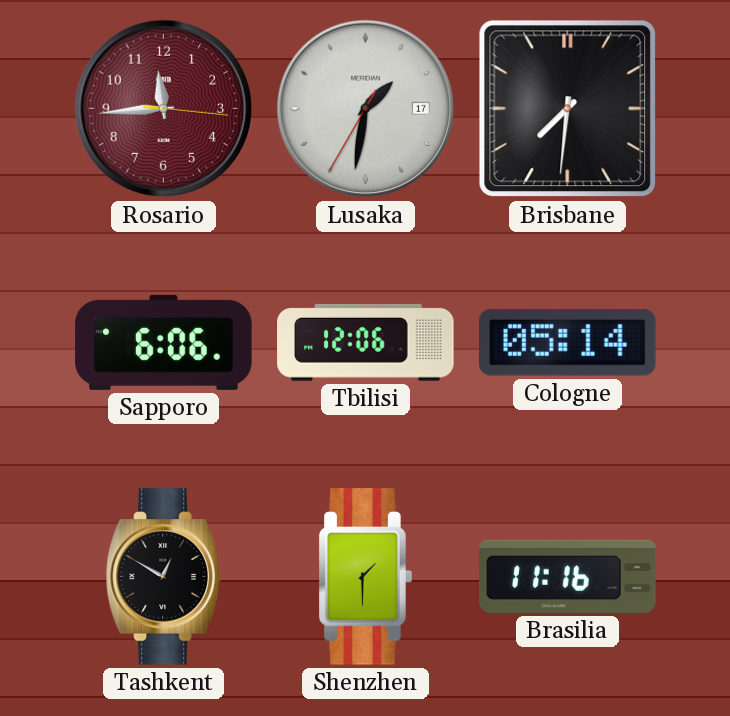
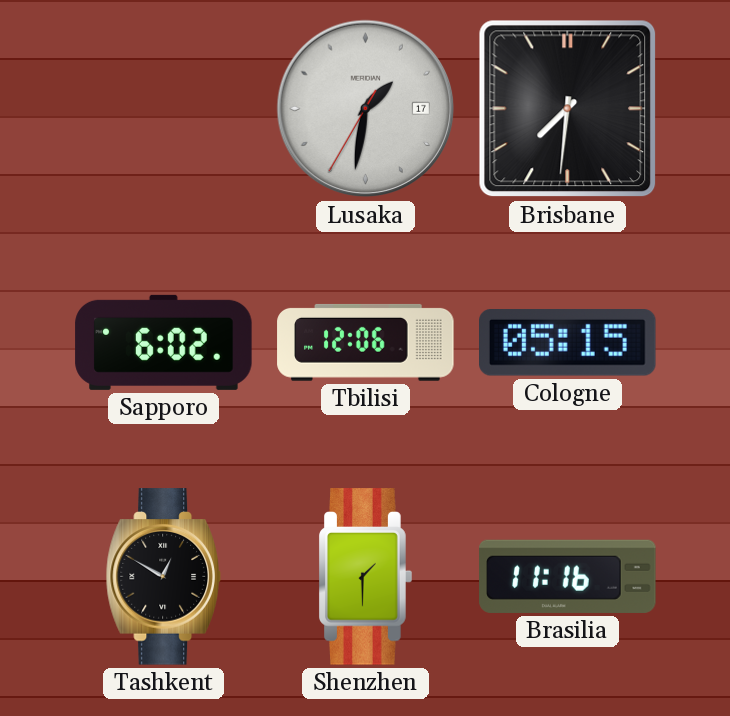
Rosario: 11:44 -> none
Sapporo: 6:06 -> 6:02
Cologne: 05:14 -> 05:15
